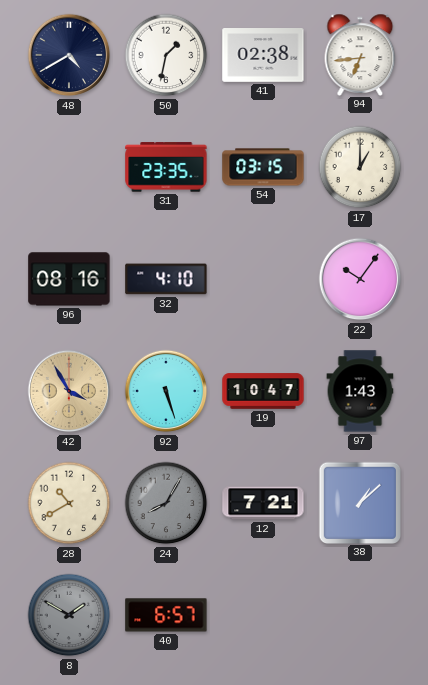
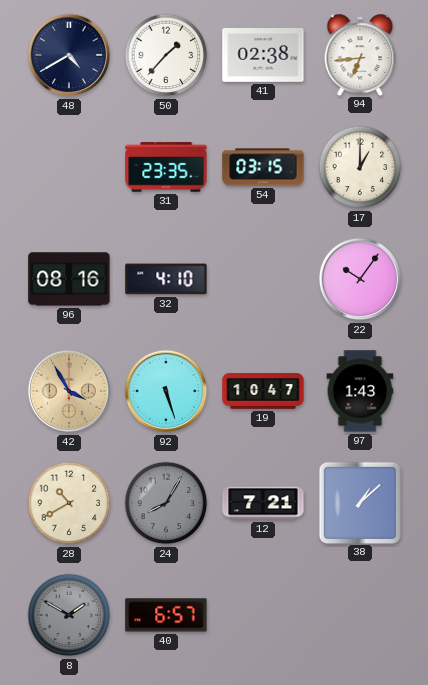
50: 1:32 -> 1:37
